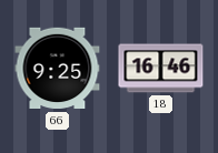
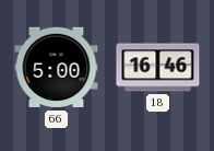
66: 9:25 -> 5:00
